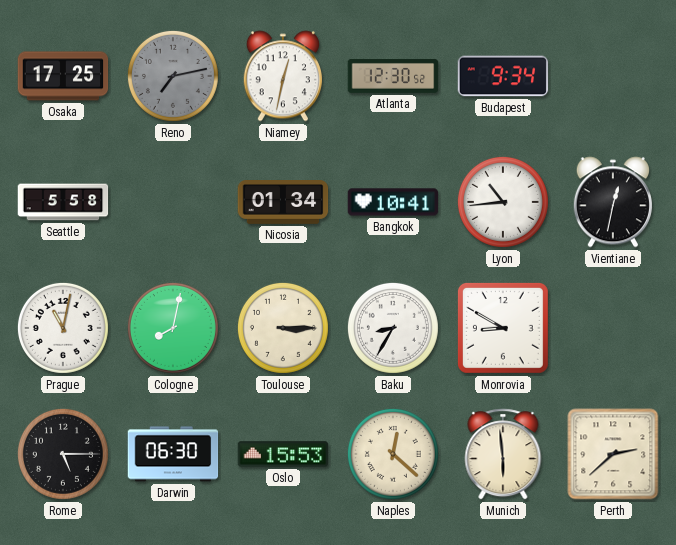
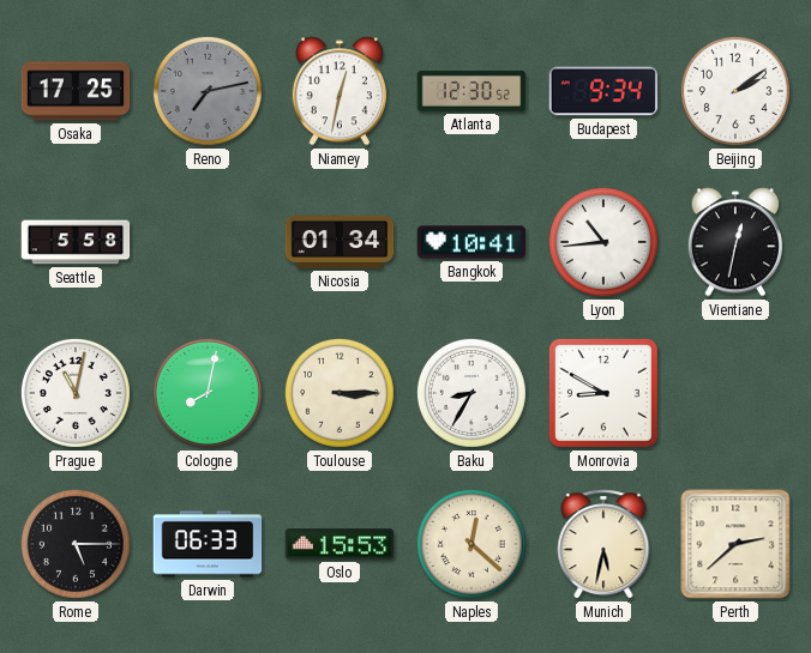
Beijing: none -> 2:09
Darwin: 06:30 -> 06:33
Munich: 5:59 -> 5:32
